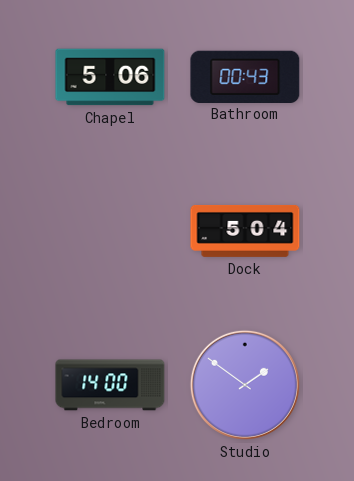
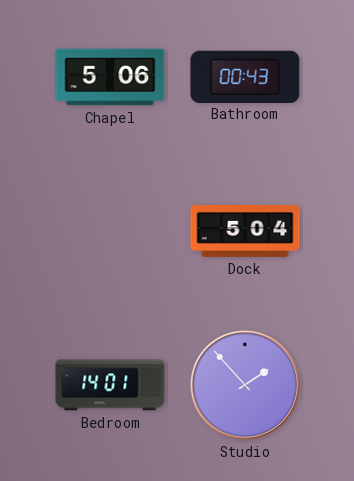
Bedroom: 14:00 -> 14:01
Studio: 1:51 -> 1:53
